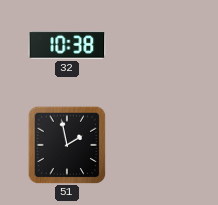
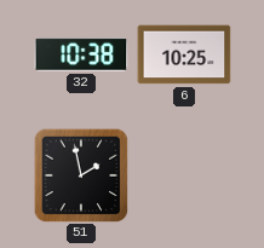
6: none -> 10:25
